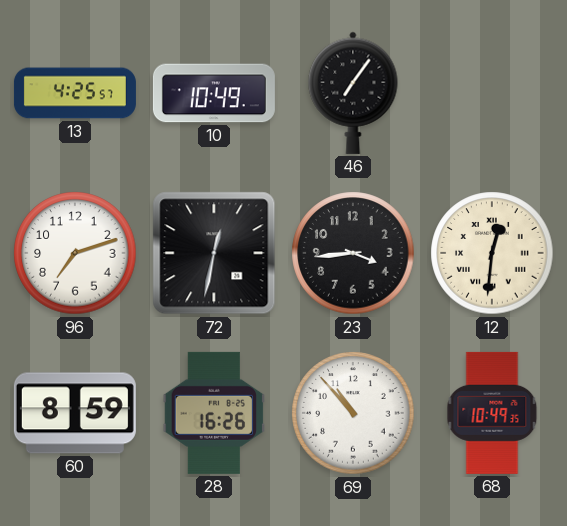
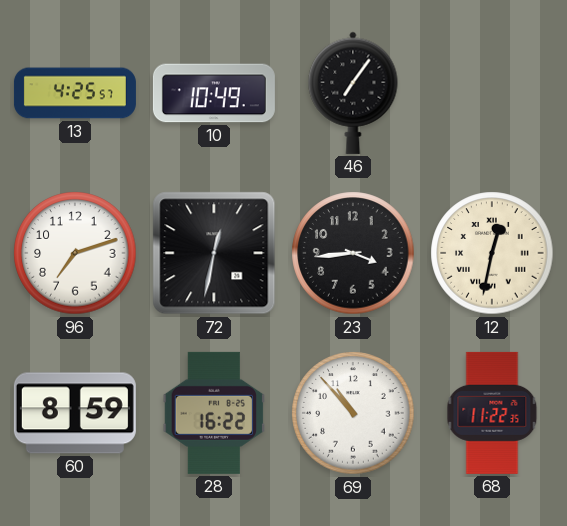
12: 12:31 -> 12:32
28: 16:26 -> 16:22
68: 10:49 -> 11:22
